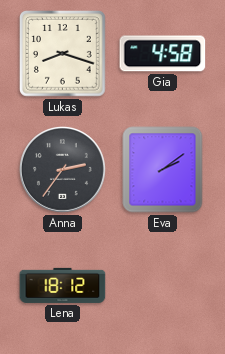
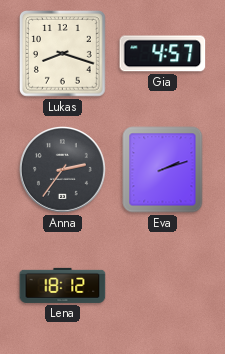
Gia: 4:58 -> 4:57
Eva: 2:09 -> 2:12
